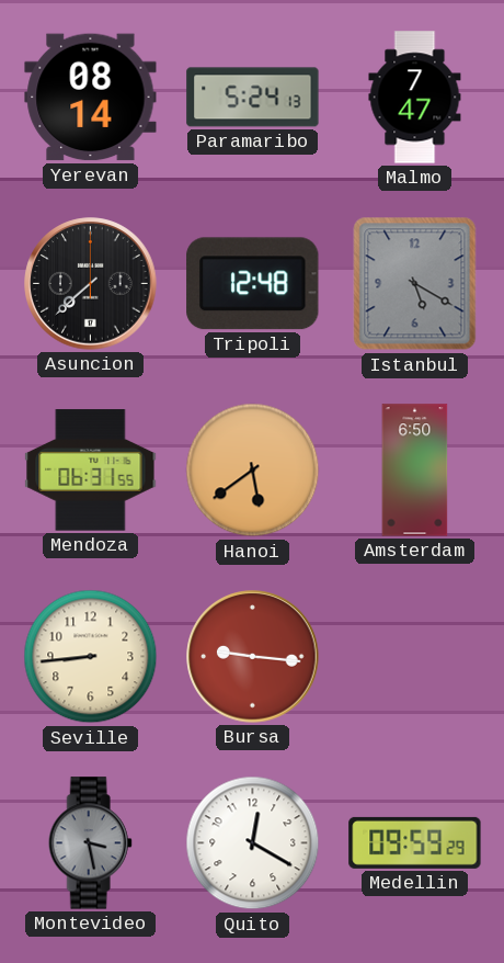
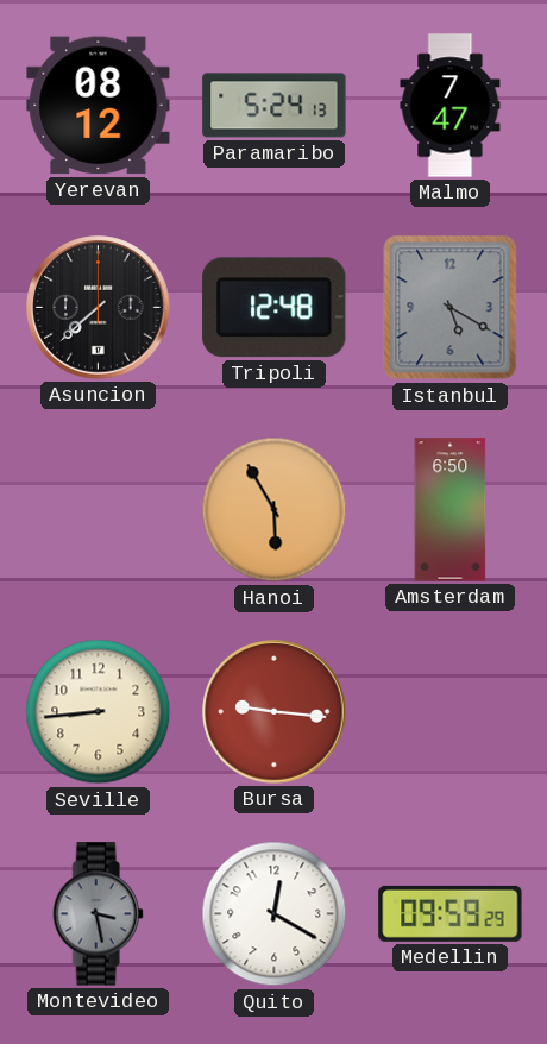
Yerevan: 08:14 -> 08:12
Mendoza: 06:31 -> none
Hanoi: 5:39 -> 5:55
